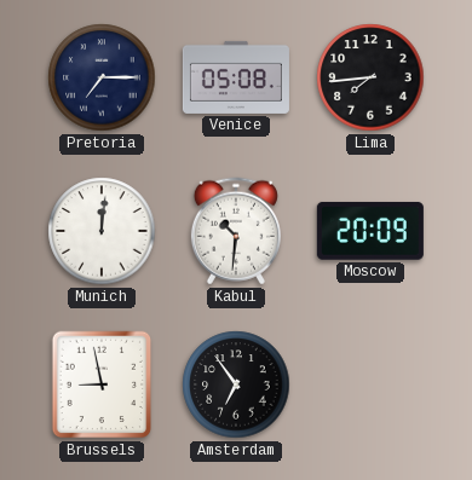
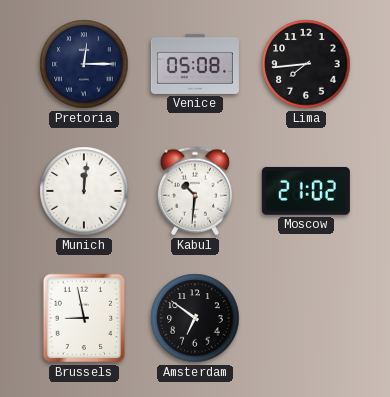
Pretoria: 7:15 -> 12:15
Moscow: 20:09 -> 21:02
Amsterdam: 6:54 -> 6:51
